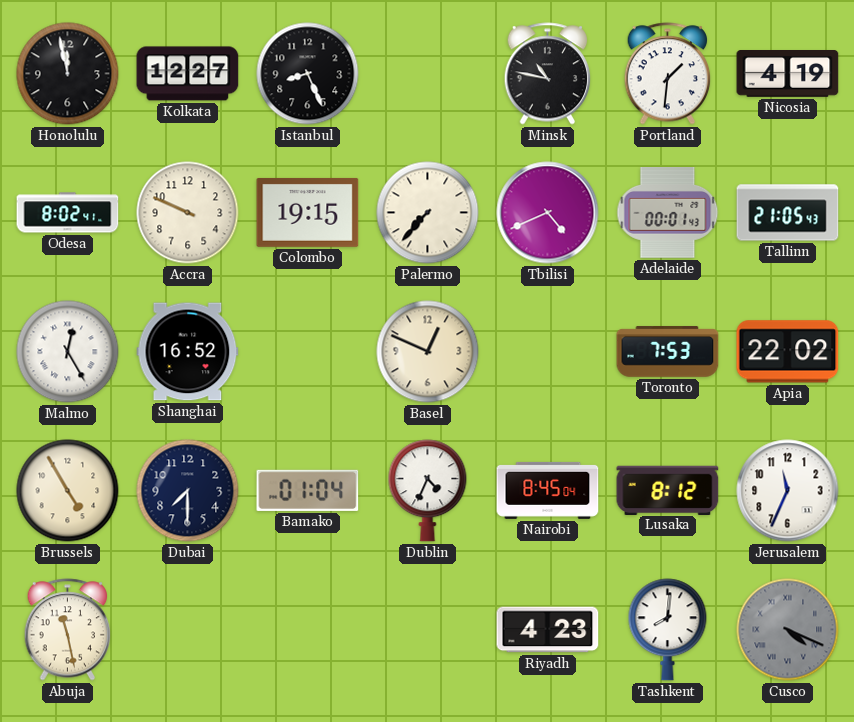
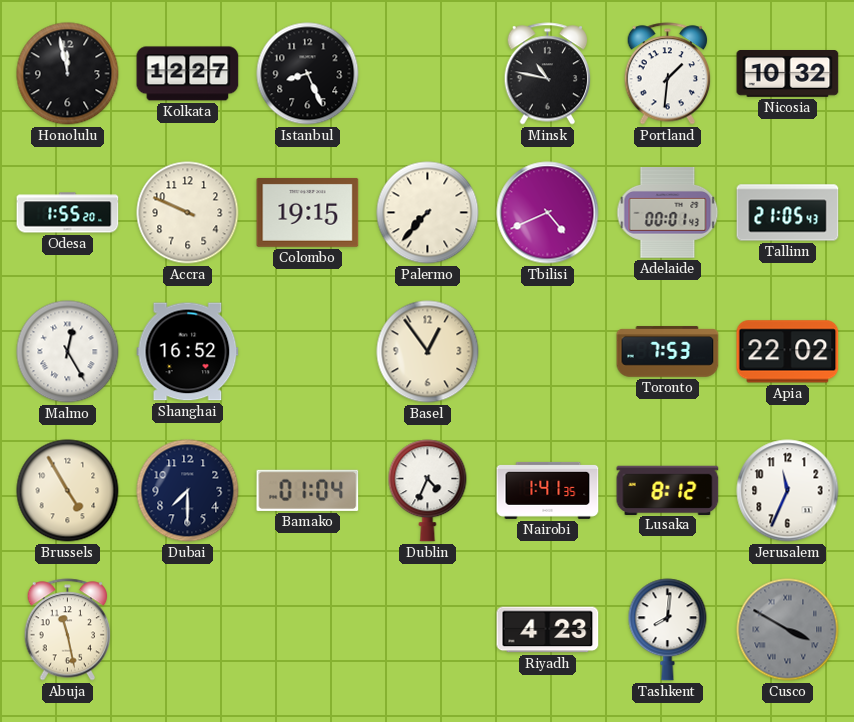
Nicosia: 4:19 -> 10:32
Odesa: 8:02 -> 1:55
Basel: 12:49 -> 12:54
Nairobi: 8:45 -> 1:41
Cusco: 4:19 -> 3:50
